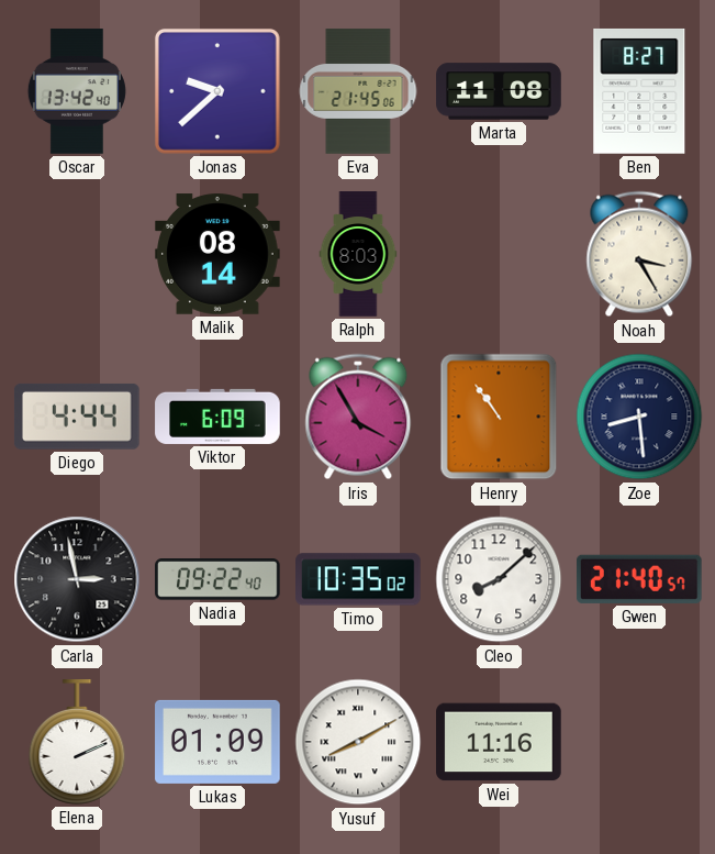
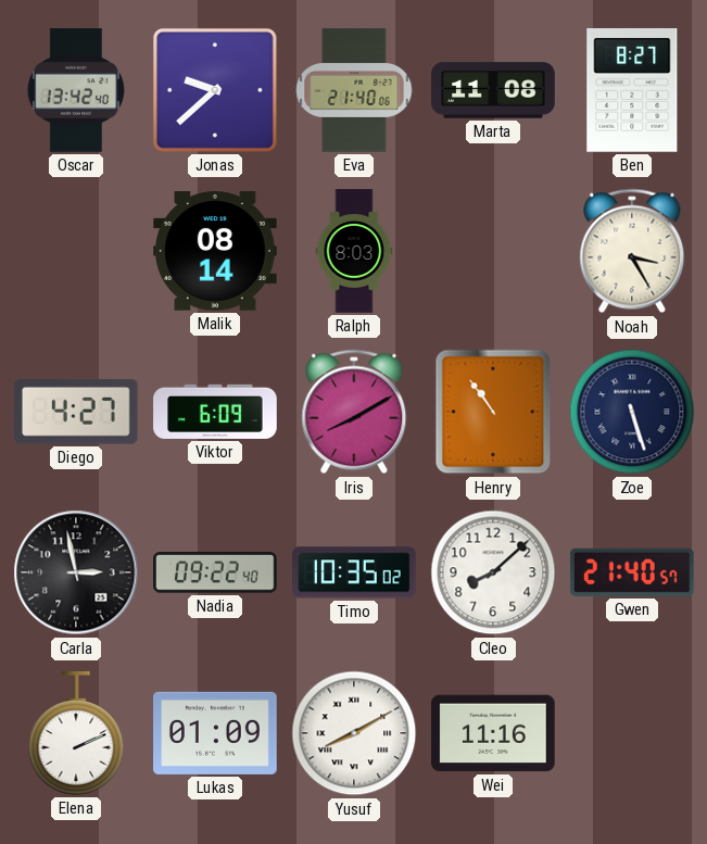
Eva: 21:45 -> 21:40
Diego: 4:44 -> 4:27
Iris: 3:55 -> 8:10
Zoe: 8:29 -> 5:27
